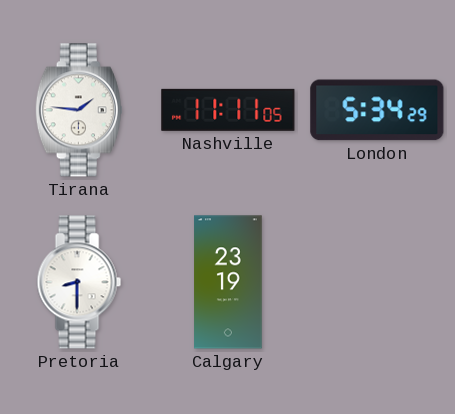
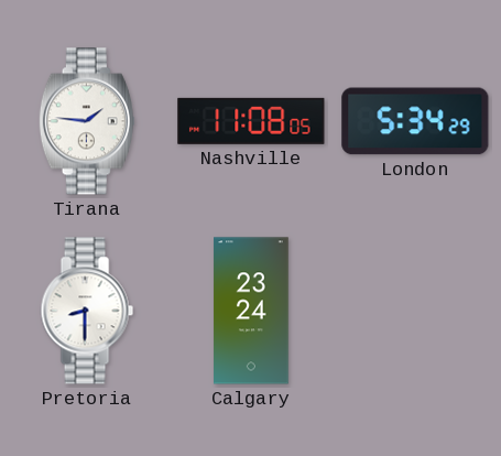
Nashville: 11:11 -> 11:08
Calgary: 23:19 -> 23:24
